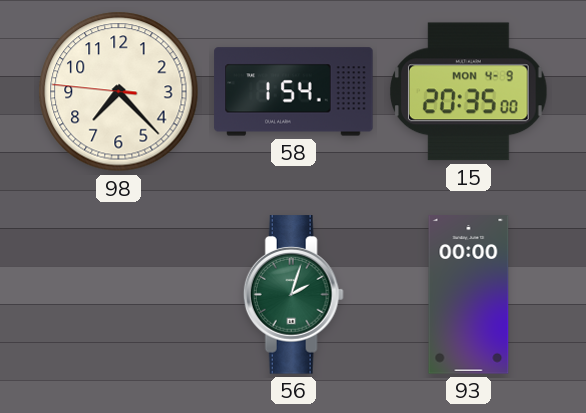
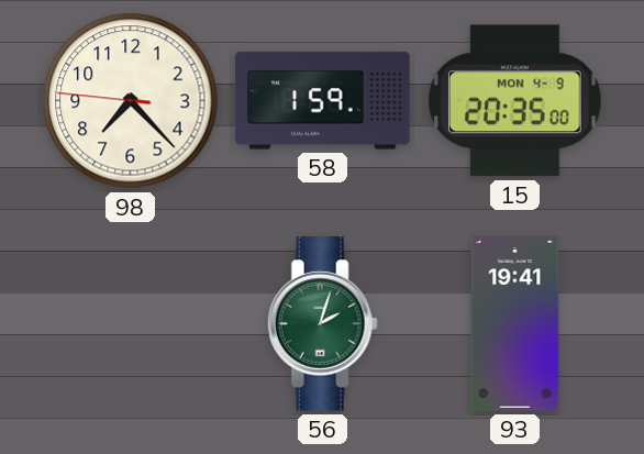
58: 1:54 -> 1:59
93: 00:00 -> 19:41
